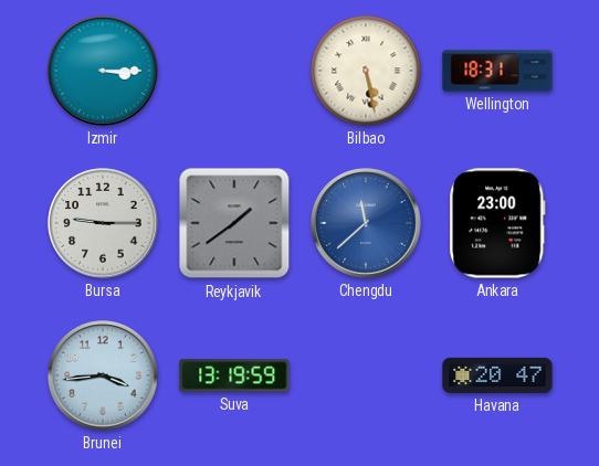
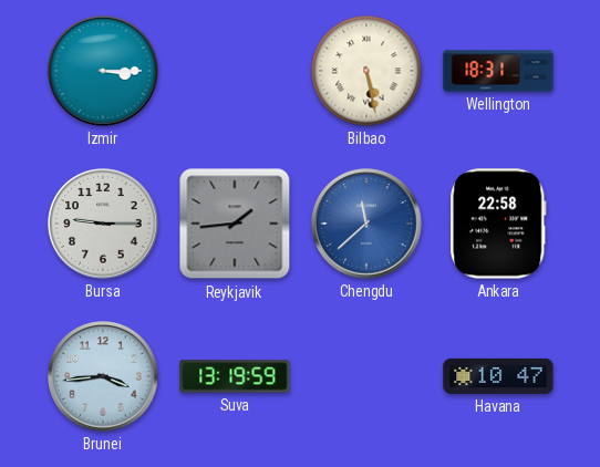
Reykjavik: 1:39 -> 1:44
Ankara: 23:00 -> 22:58
Havana: 20:47 -> 10:47
